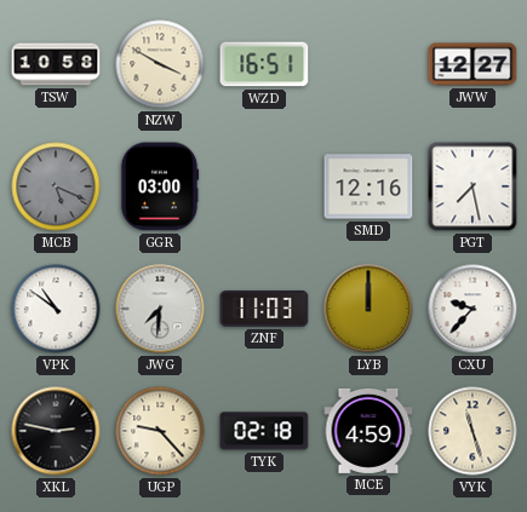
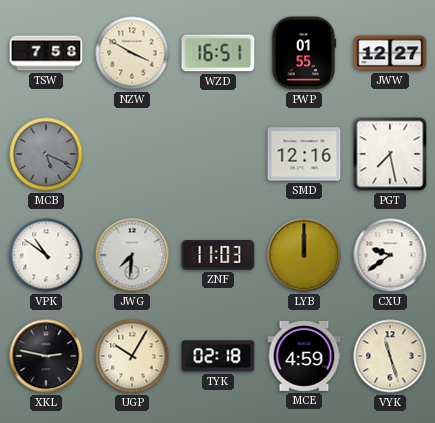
TSW: 10:58 -> 7:58
PWP: none -> 01:55
GGR: 03:00 -> none
CXU: 9:37 -> 9:39
UGP: 9:23 -> 10:05
